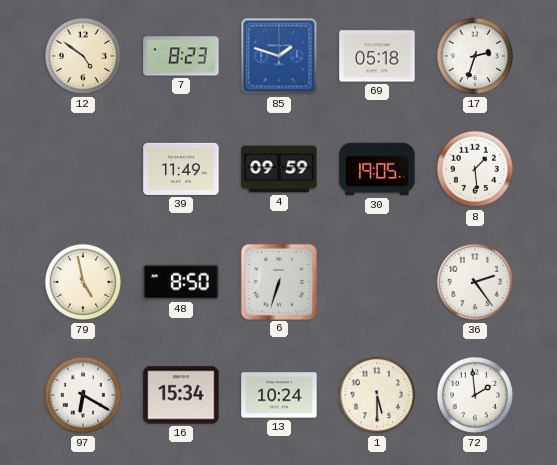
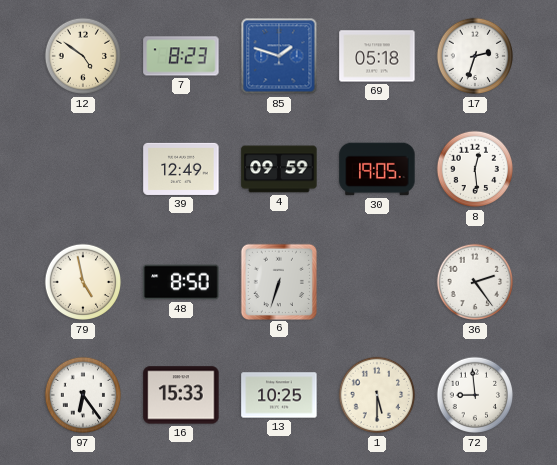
39: 11:49 -> 12:49
8: 1:29 -> 12:29
97: 6:20 -> 6:24
16: 15:34 -> 15:33
13: 10:24 -> 10:25
72: 1:59 -> 8:59
